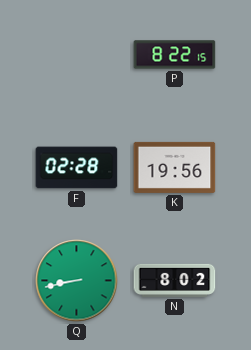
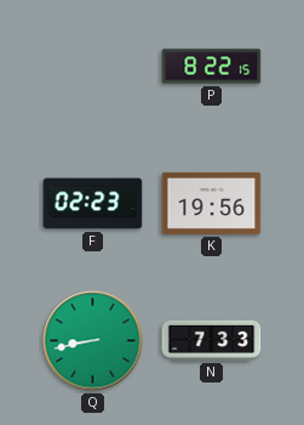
F: 02:28 -> 02:23
N: 8:02 -> 7:33
